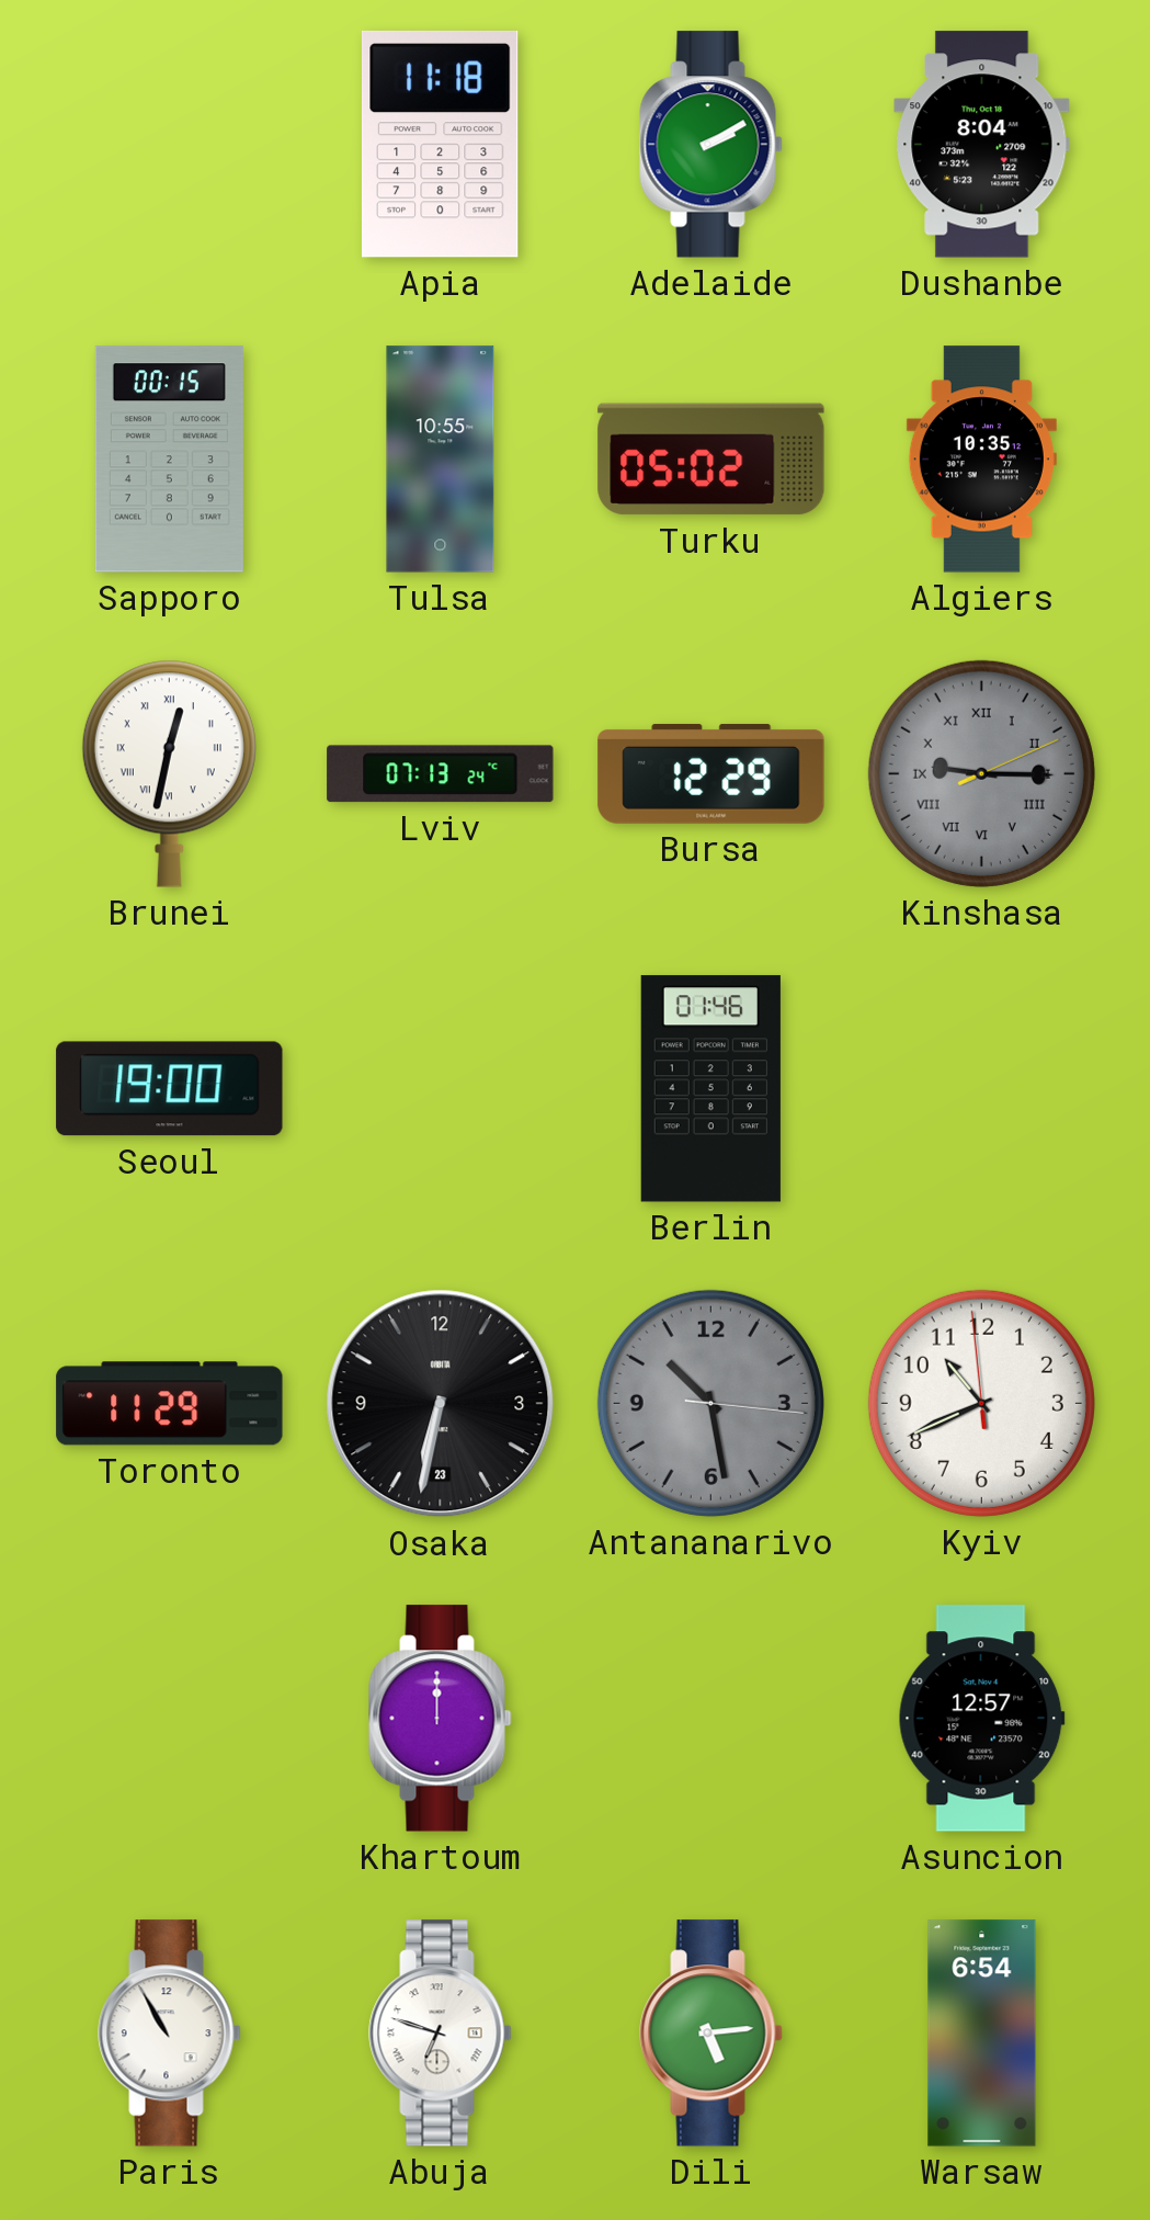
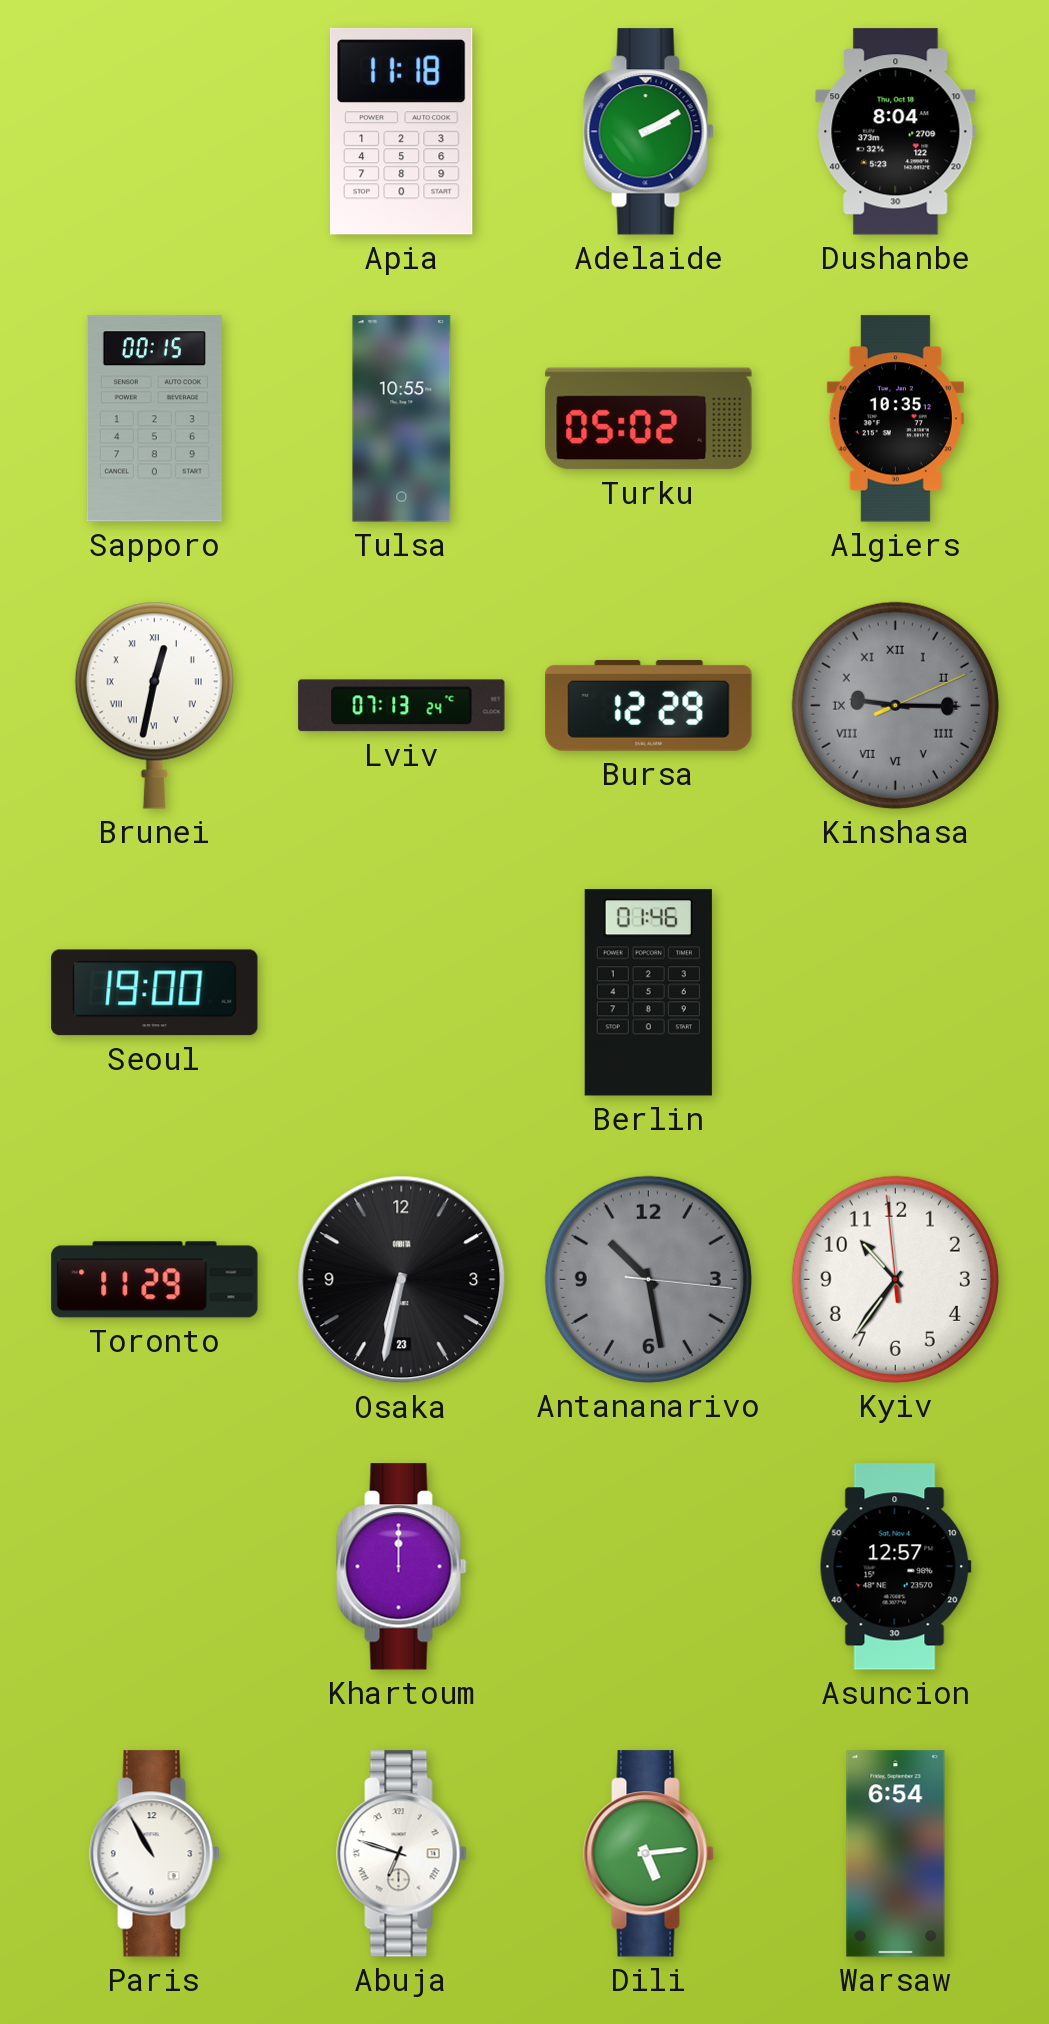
Kyiv: 10:40 -> 10:35
